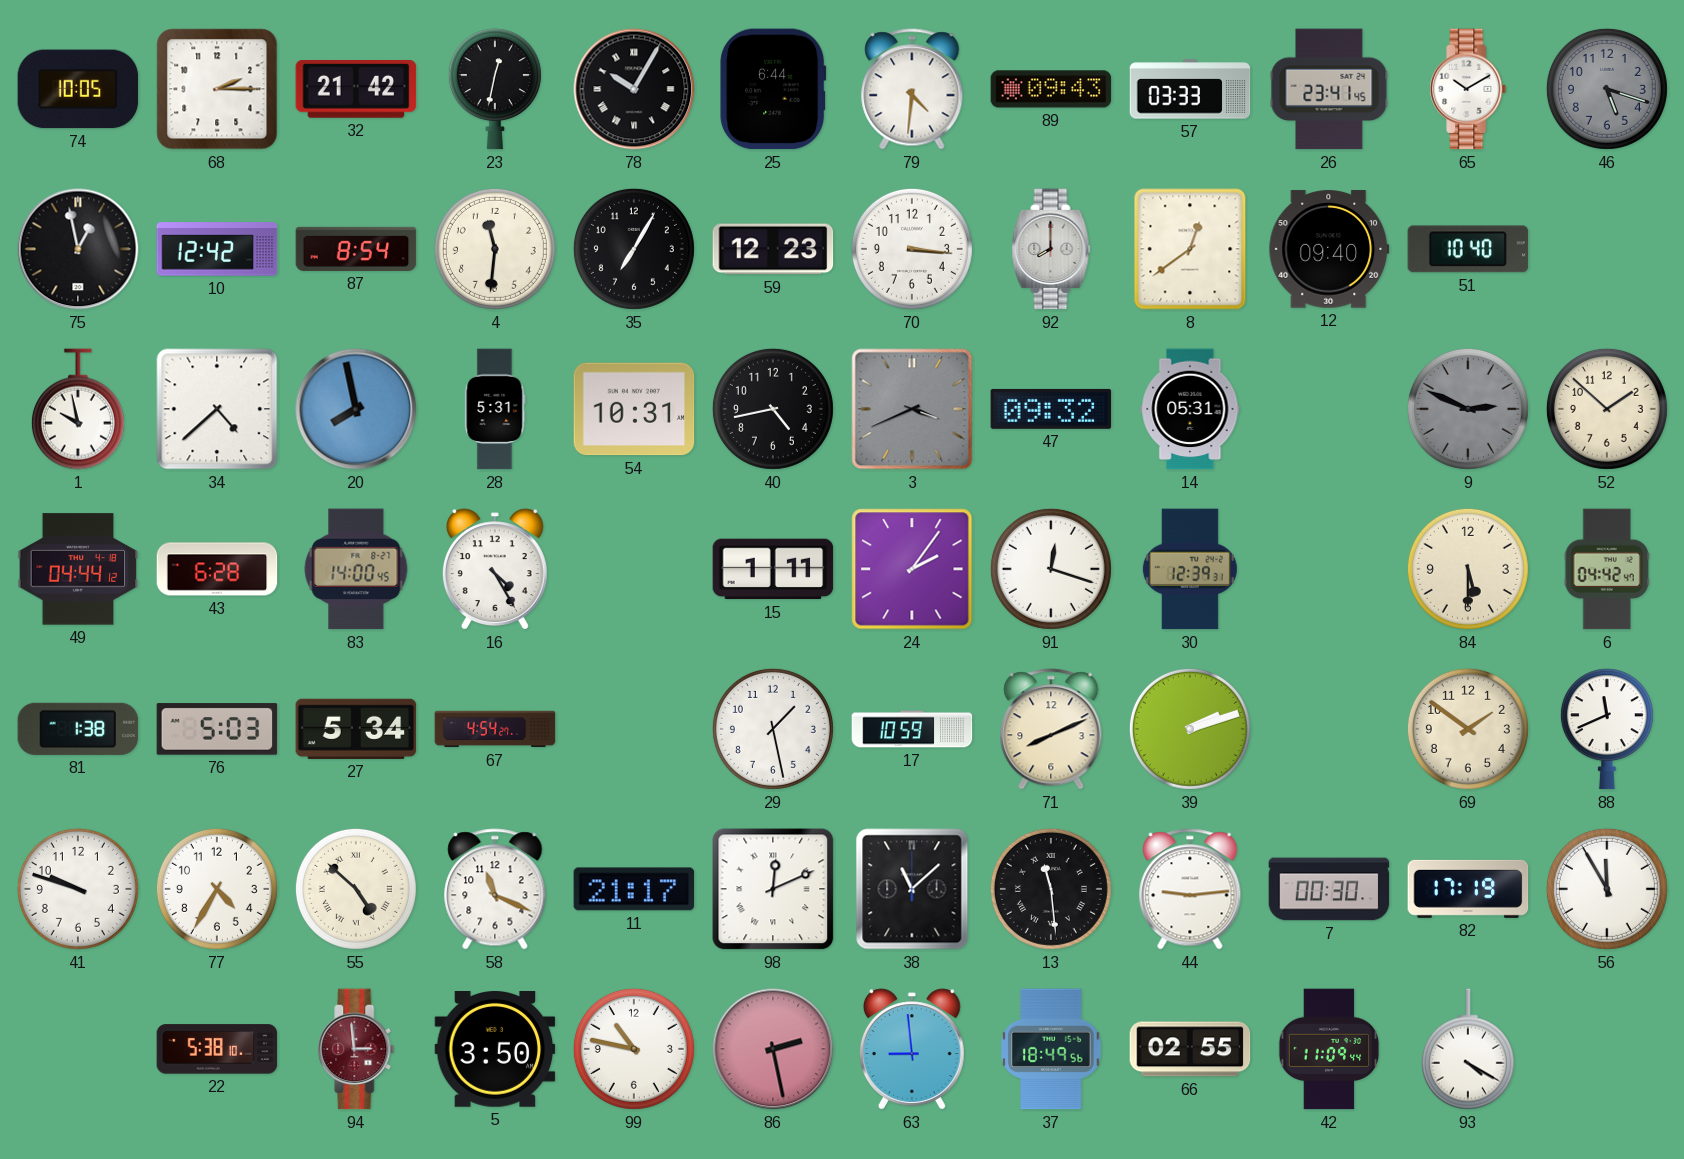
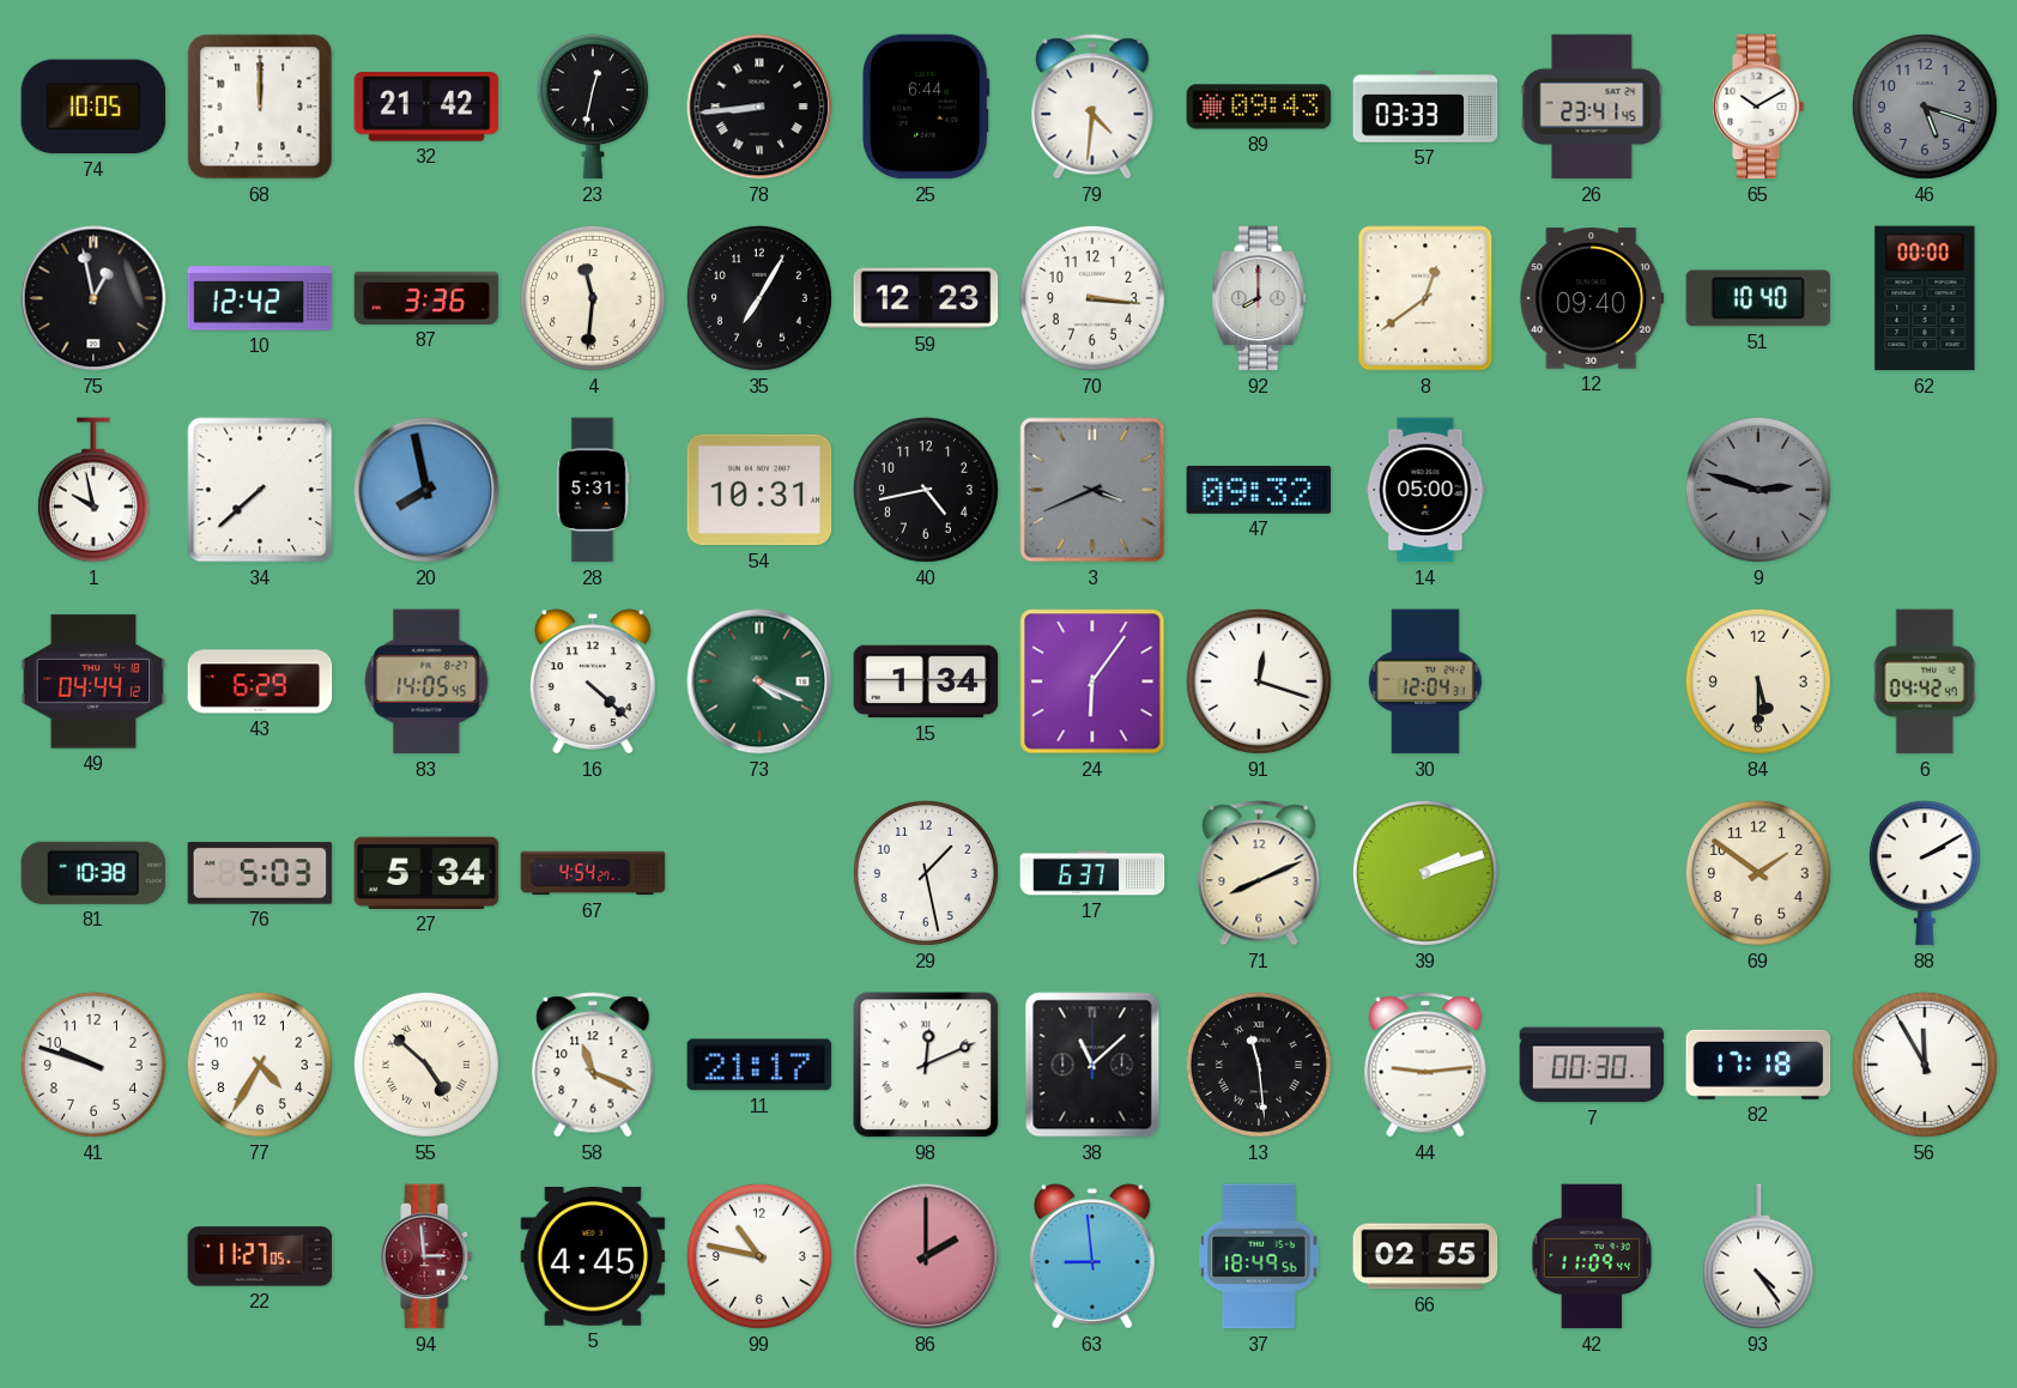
68: 2:15 -> 12:00
78: 10:05 -> 8:44
87: 8:54 -> 3:36
62: none -> 00:00
34: 4:38 -> 7:38
14: 05:31 -> 05:00
9: 2:49 -> 2:48
52: 1:52 -> none
43: 6:28 -> 6:29
83: 14:00 -> 14:05
16: 4:25 -> 4:22
73: none -> 4:19
15: 1:11 -> 1:34
24: 2:06 -> 6:06
30: 12:39 -> 12:04
81: 1:38 -> 10:38
17: 10:59 -> 6:37
88: 11:41 -> 2:10
82: 17:19 -> 17:18
22: 5:38 -> 11:27
5: 3:50 -> 4:45
86: 2:28 -> 2:00
93: 4:20 -> 4:24
